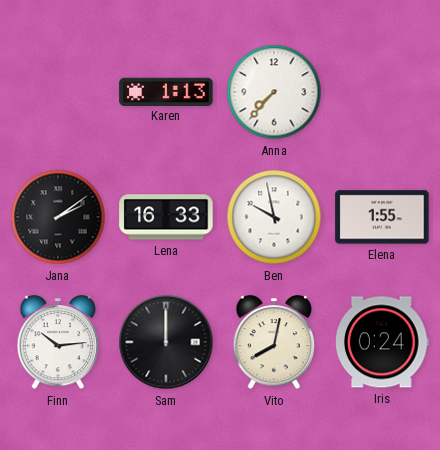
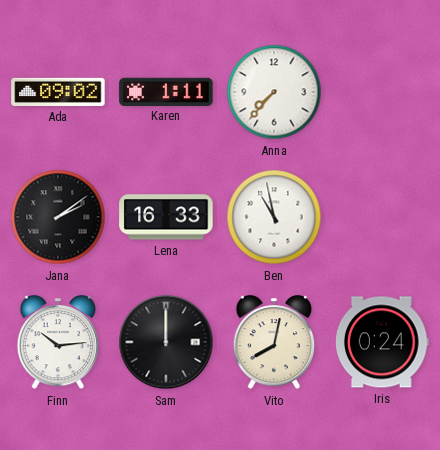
Ada: none -> 09:02
Karen: 1:13 -> 1:11
Ben: 9:58 -> 10:58
Elena: 1:55 -> none
